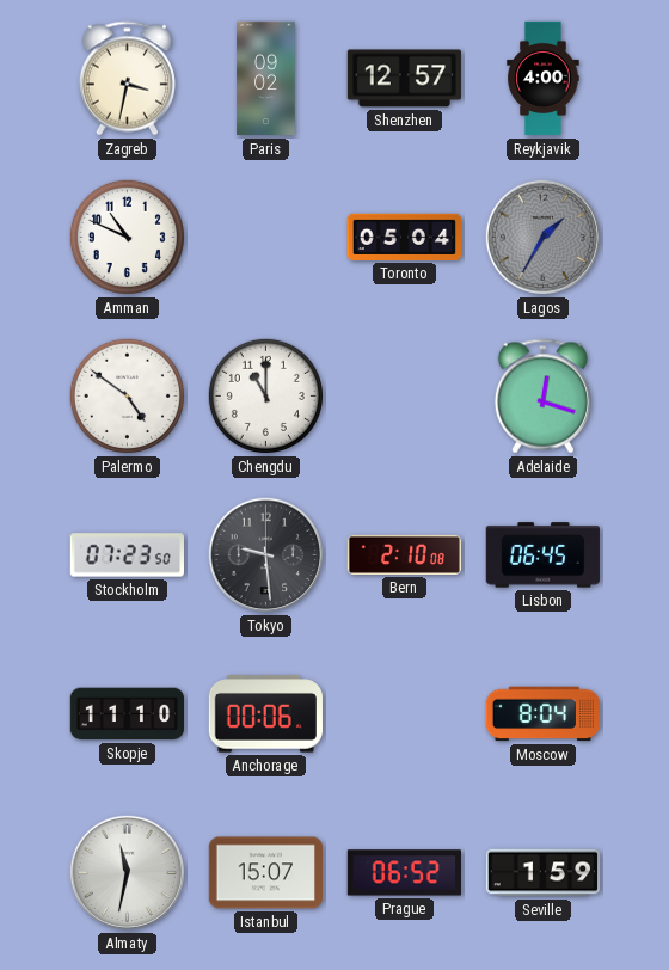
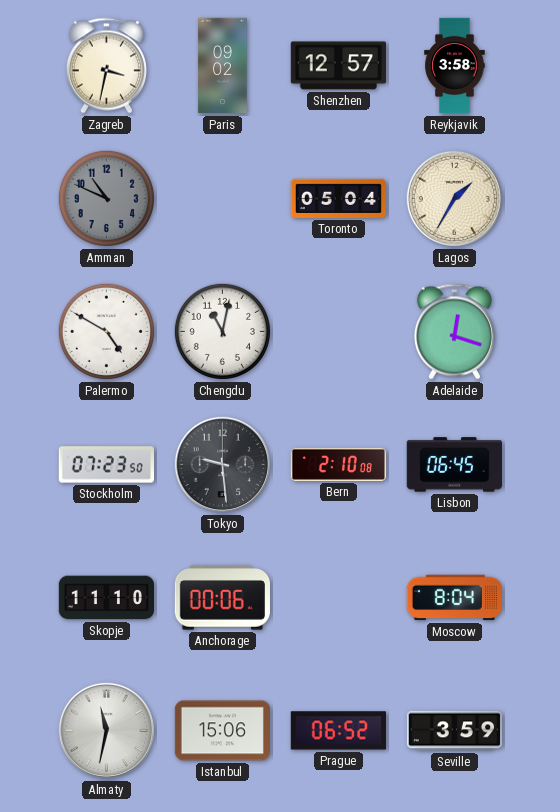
Reykjavik: 4:00 -> 3:58
Amman dial: white -> grey
Lagos dial: grey -> cream
Palermo: 4:51 -> 4:50
Chengdu: 11:00 -> 11:02
Istanbul: 15:07 -> 15:06
Seville: 1:59 -> 3:59
